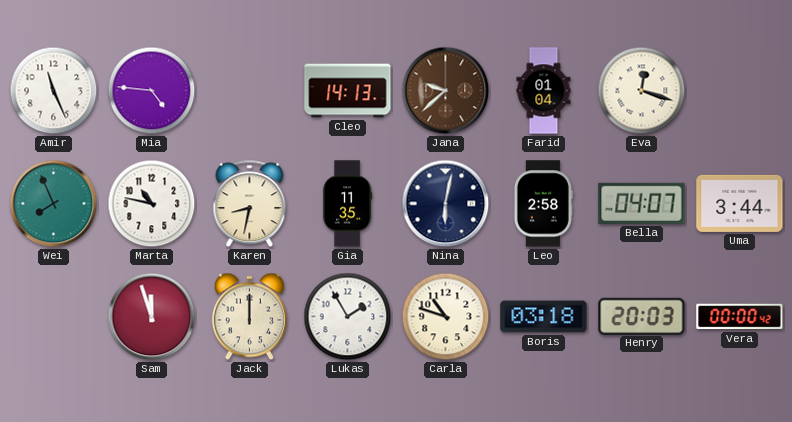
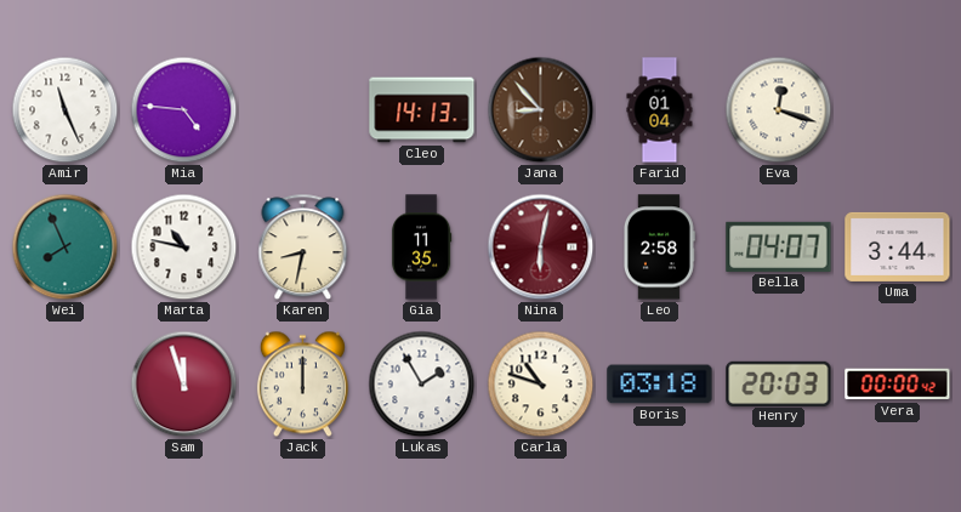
Jana: 9:38 -> 8:53
Nina dial: navy -> burgundy
